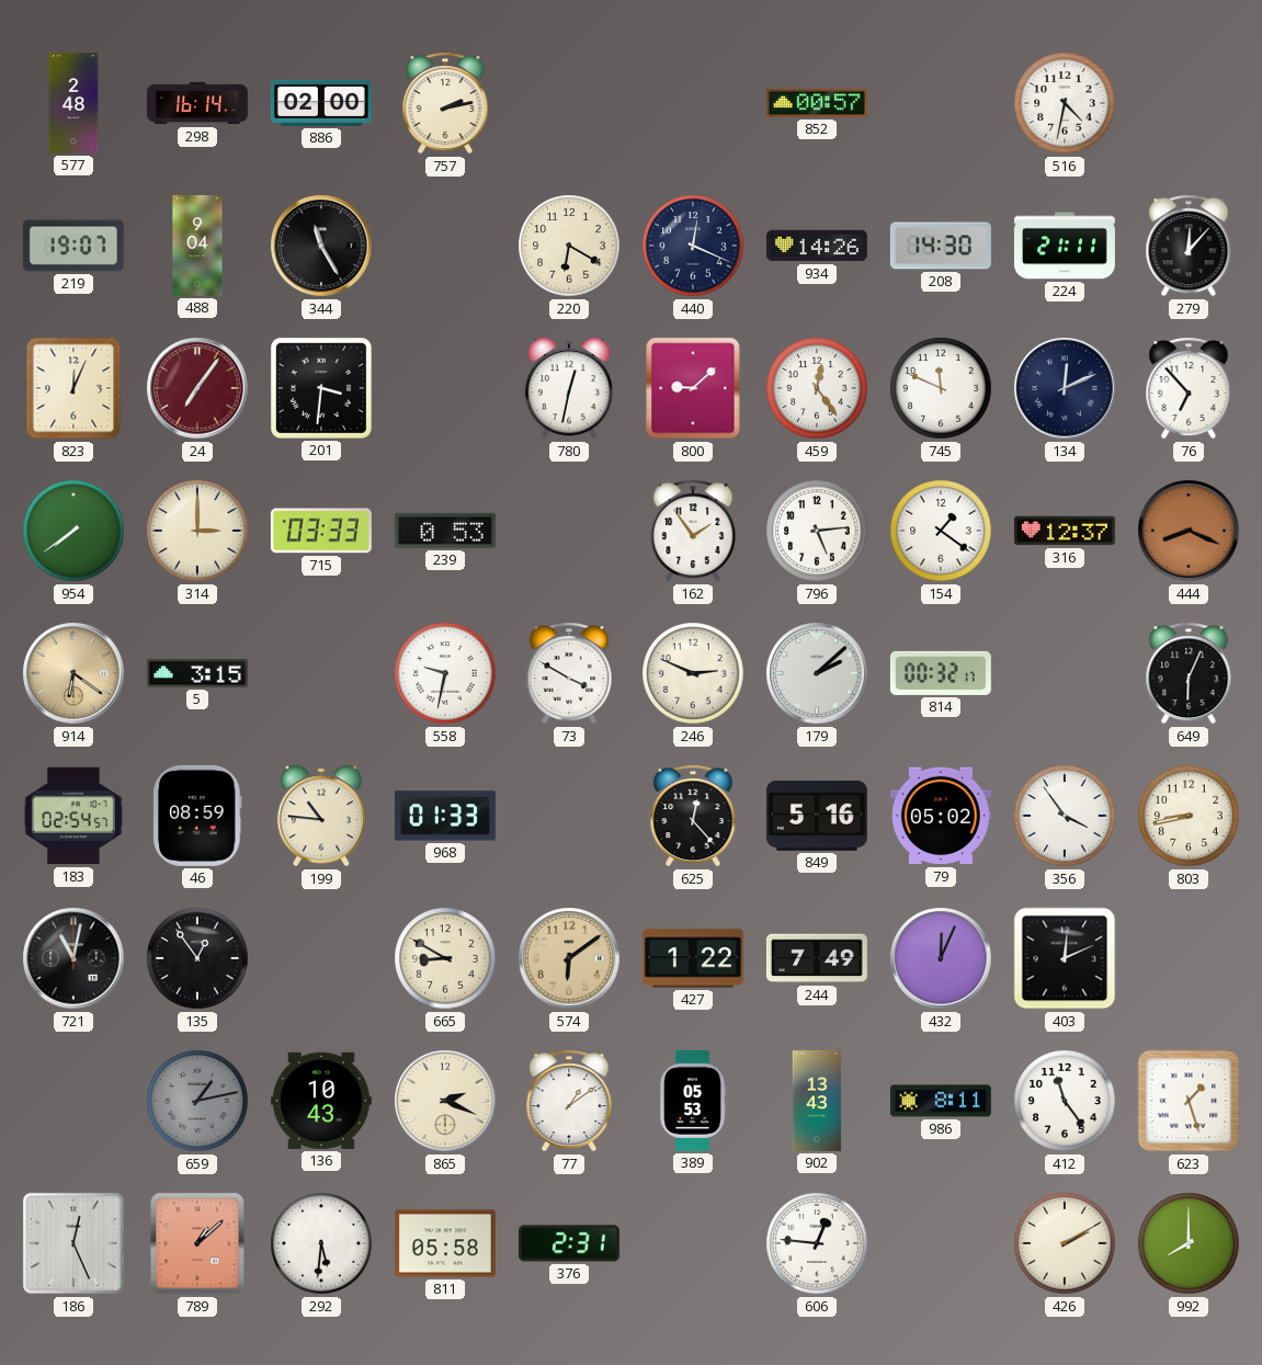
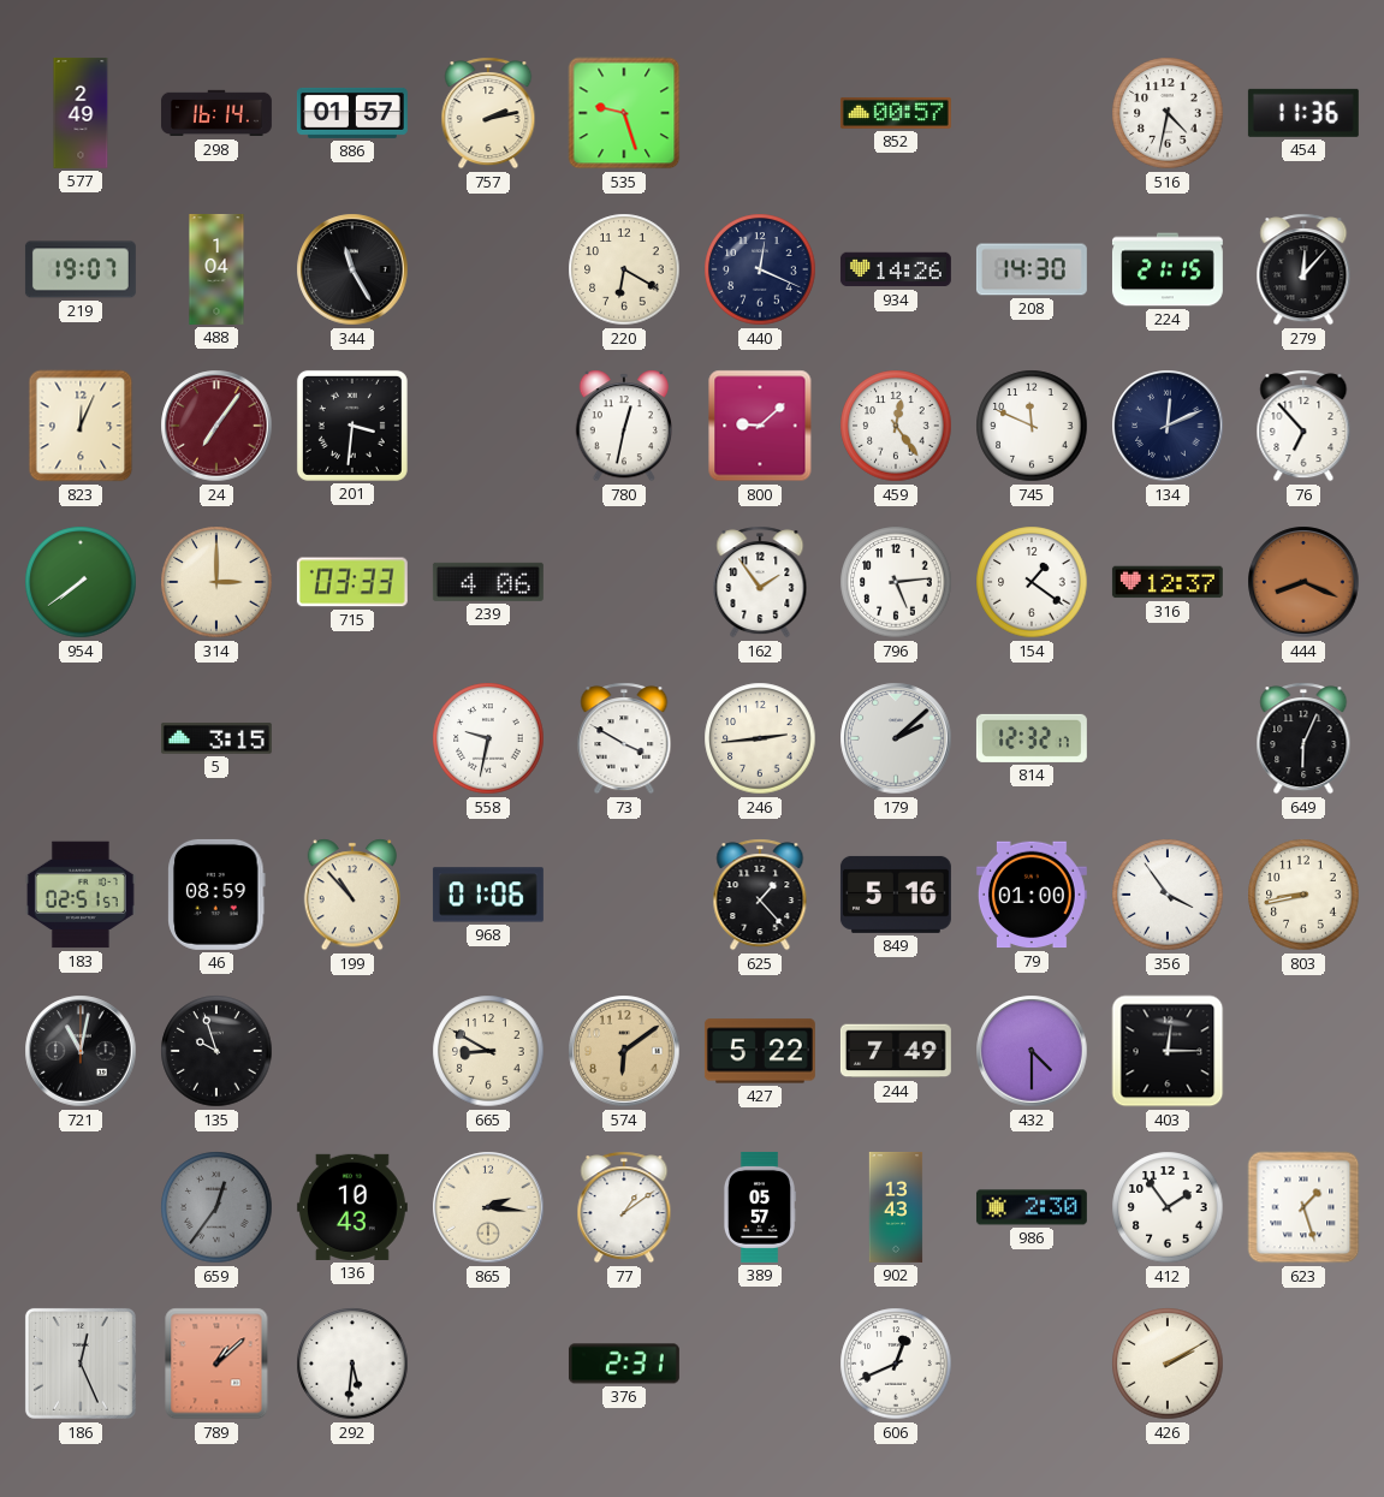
577: 2:48 -> 2:49
886: 02:00 -> 01:57
535: none -> 9:27
454: none -> 11:36
488: 9:04 -> 1:04
224: 21:11 -> 21:15
239: 0:53 -> 4:06
914: 6:21 -> none
246: 2:49 -> 2:44
814: 00:32 -> 12:32
183: 02:54 -> 02:51
199: 10:46 -> 10:53
968: 01:33 -> 01:06
625: 12:23 -> 1:23
79: 05:02 -> 01:00
135: 12:54 -> 9:57
427: 1:22 -> 5:22
432: 12:04 -> 4:30
403: 12:11 -> 12:15
659: 1:13 -> 12:36
865: 2:19 -> 2:16
389: 05:53 -> 05:57
986: 8:11 -> 2:30
412: 11:24 -> 1:54
811: 05:58 -> none
606: 12:46 -> 12:41
992: 8:00 -> none
